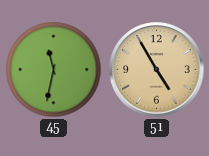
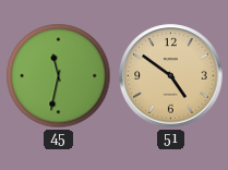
51: 4:55 -> 4:51
